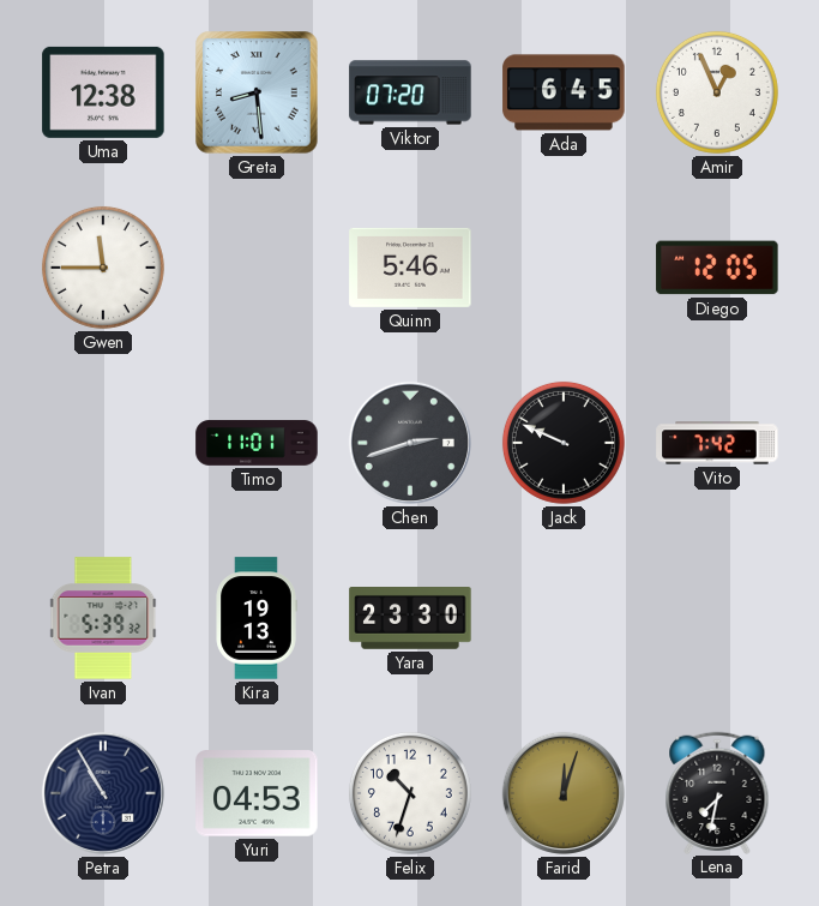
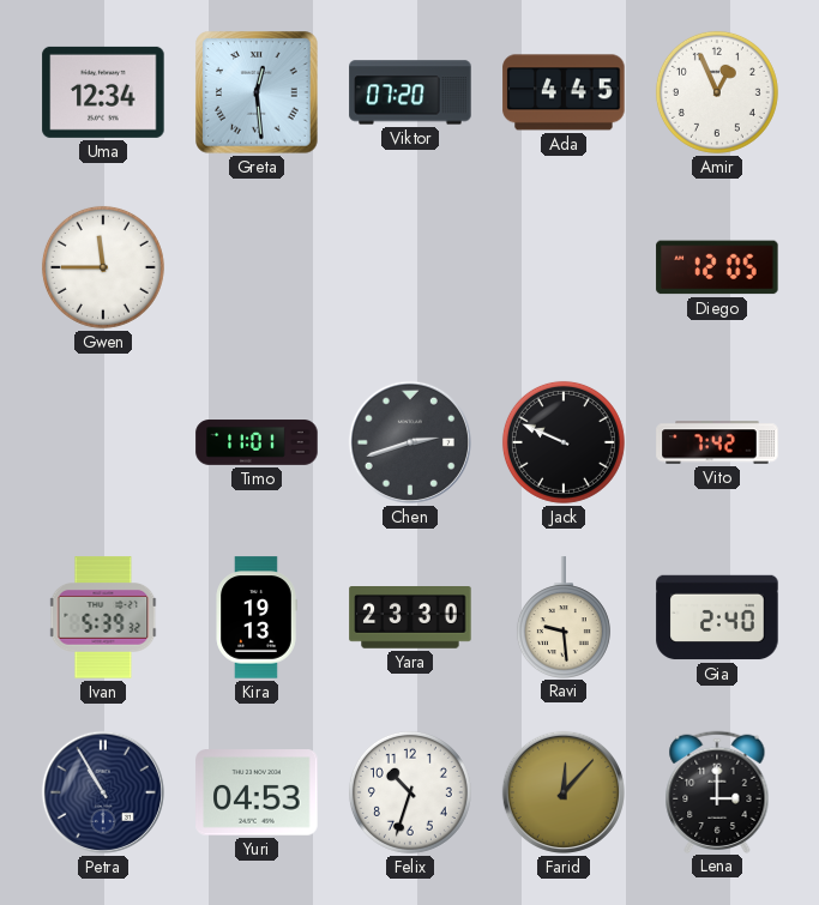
Uma: 12:38 -> 12:34
Greta: 8:29 -> 12:29
Ada: 6:45 -> 4:45
Quinn: 5:46 -> none
Ravi: none -> 9:29
Gia: none -> 2:40
Farid: 12:03 -> 12:07
Lena: 7:32 -> 3:00
